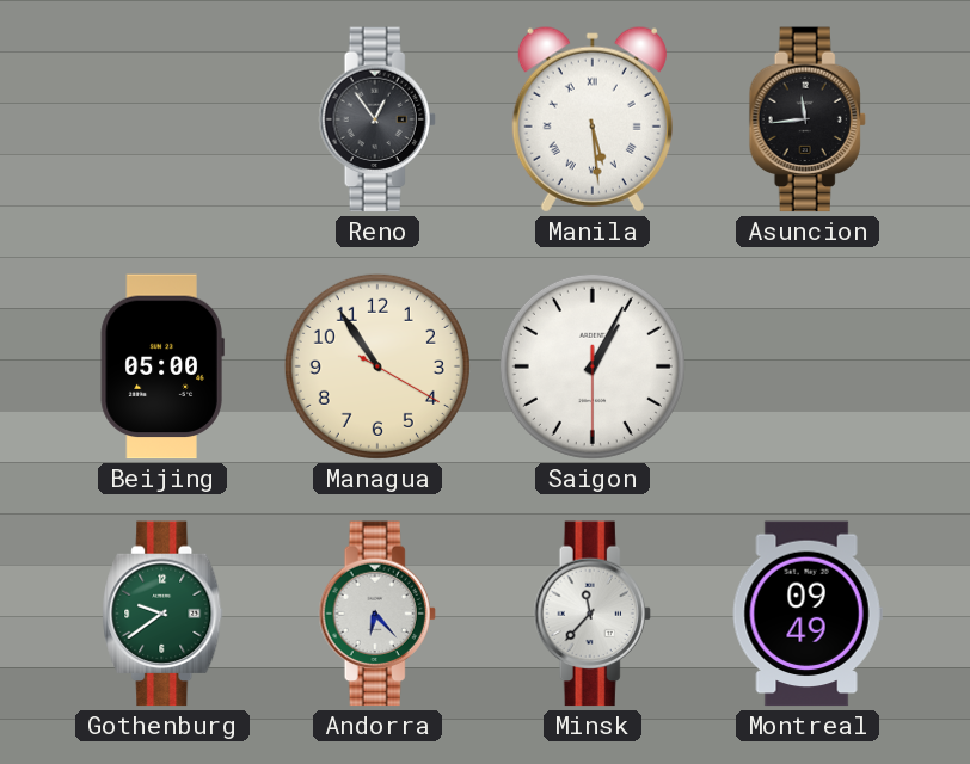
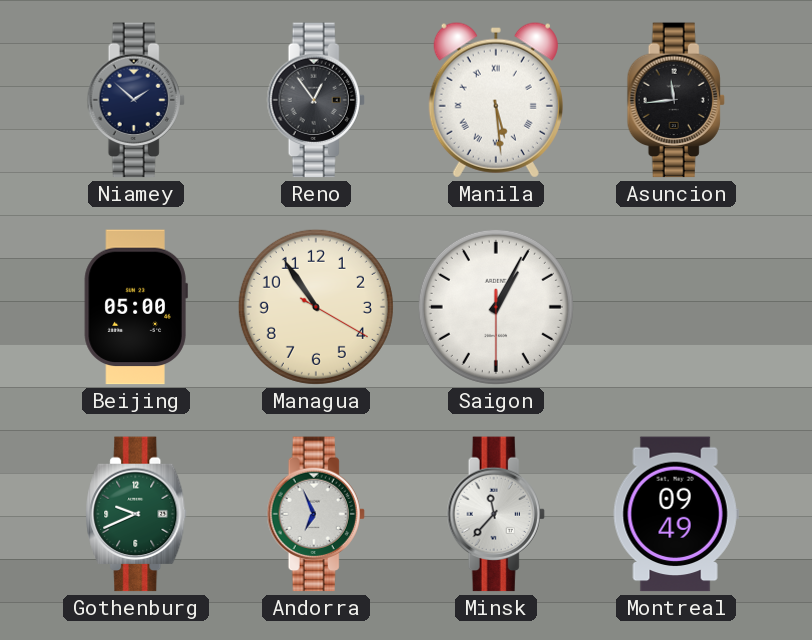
Niamey: none -> 1:52
Gothenburg: 9:39 -> 9:41
Andorra: 6:23 -> 6:56
